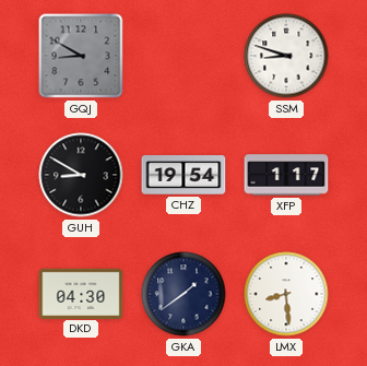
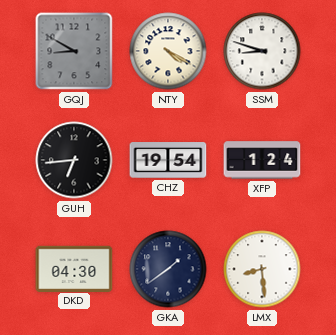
NTY: none -> 4:20
GUH: 8:50 -> 6:44
XFP: 1:17 -> 1:24
